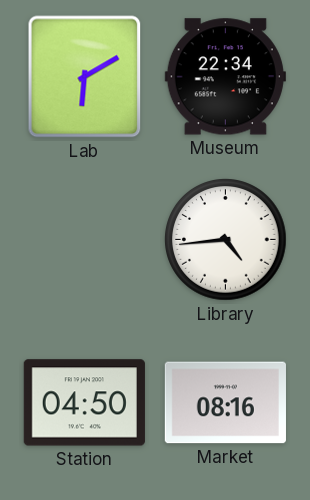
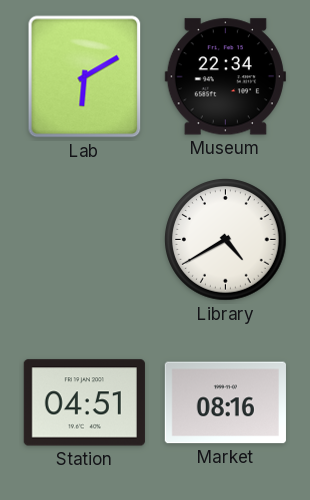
Library: 4:44 -> 4:40
Station: 04:50 -> 04:51
